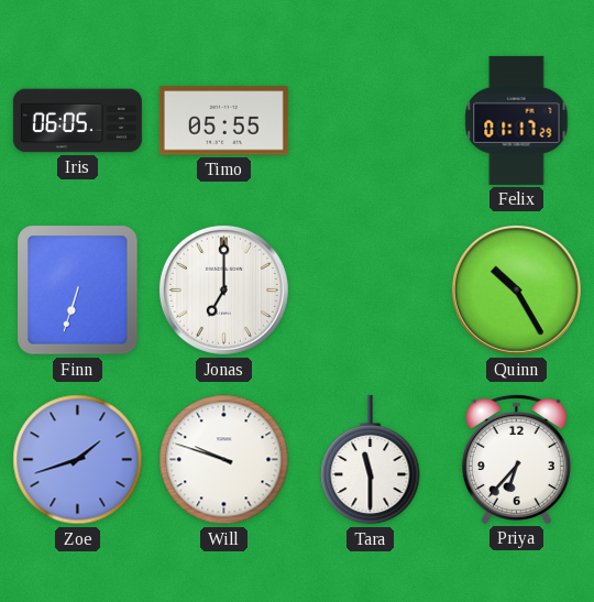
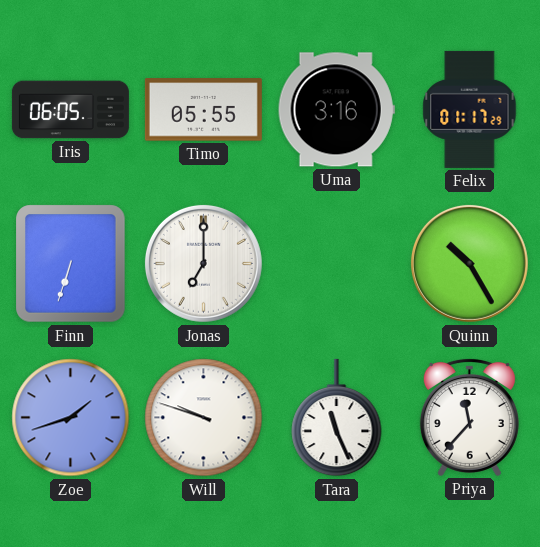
Uma: none -> 3:16
Tara: 11:30 -> 11:26
Priya: 6:37 -> 11:37
